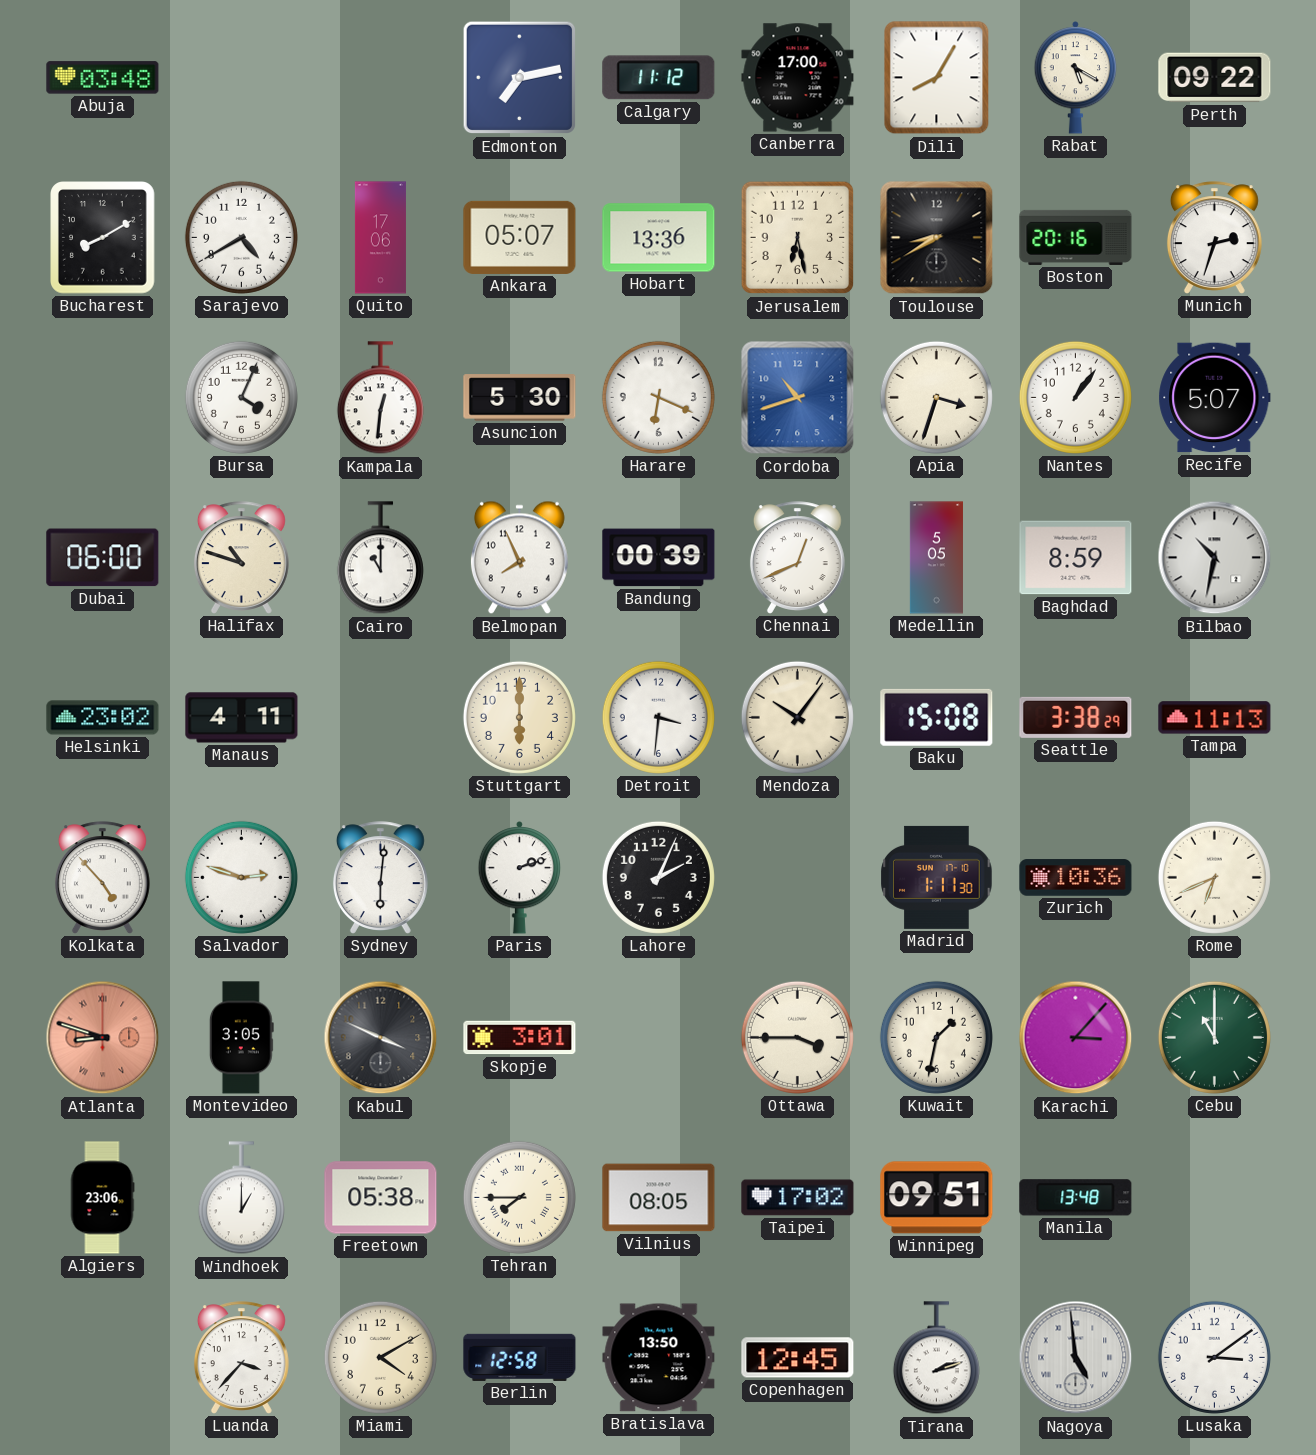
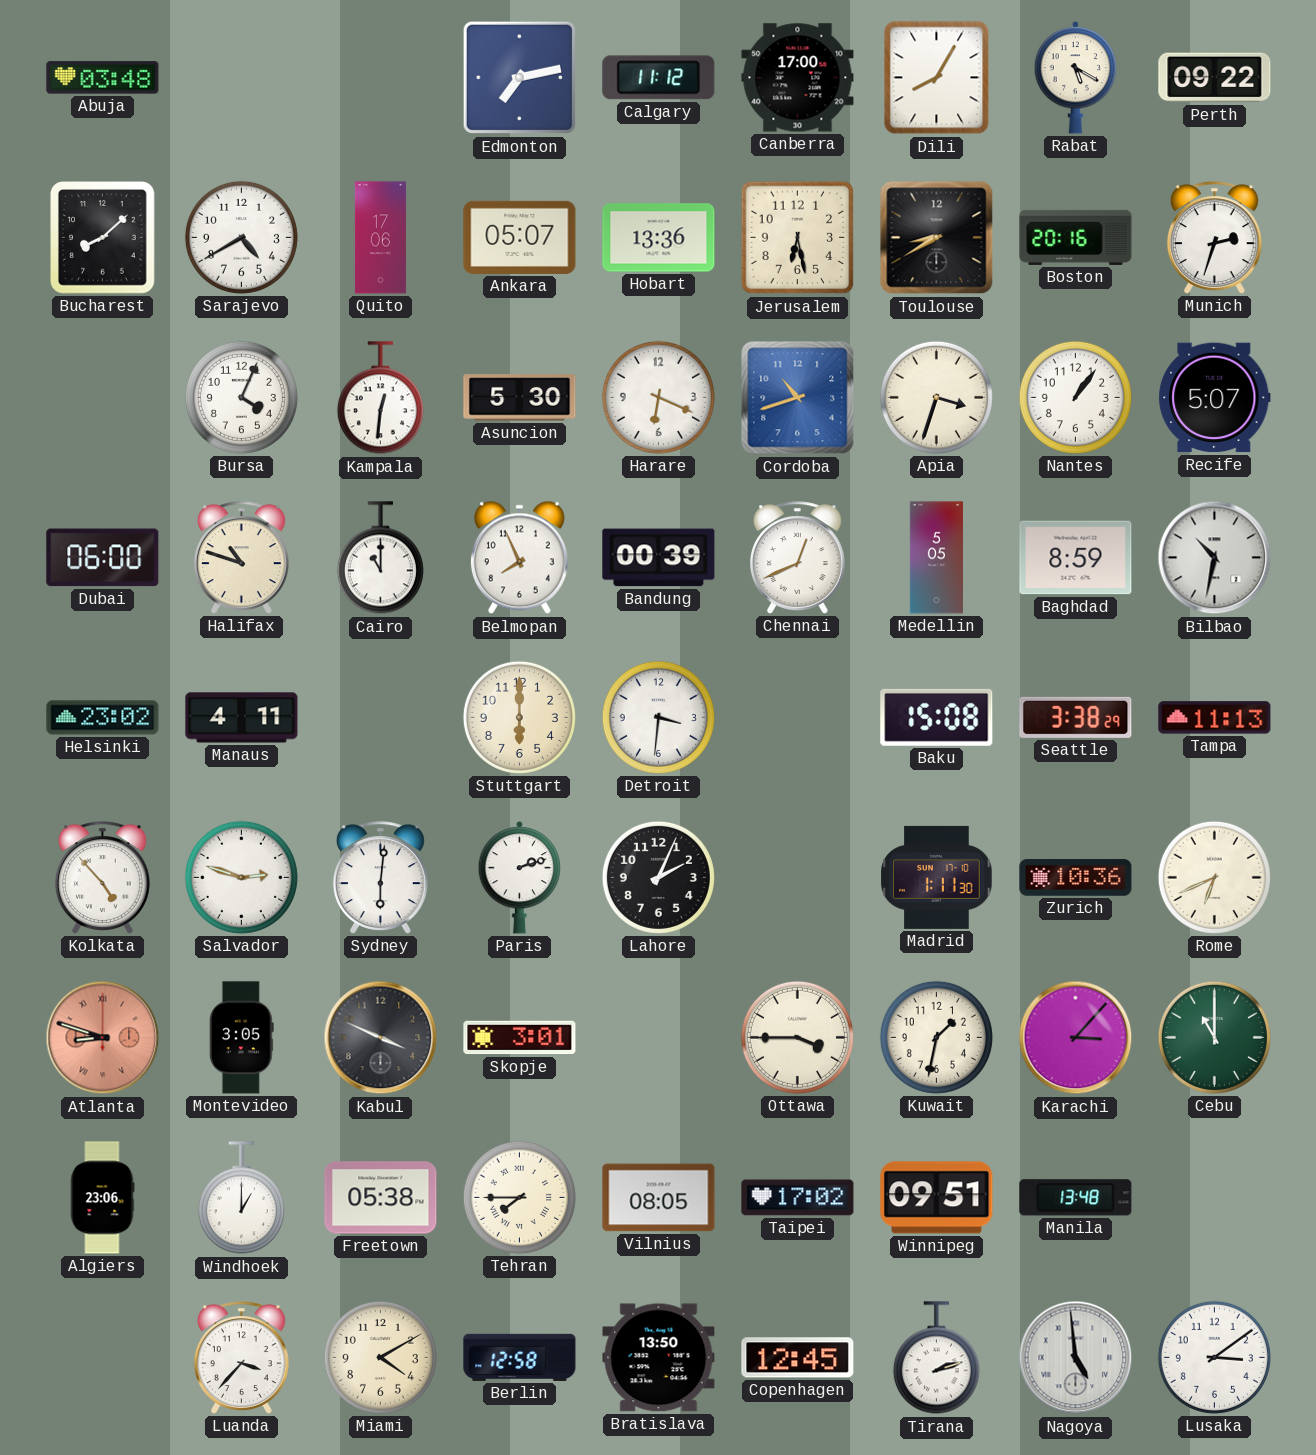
Bucharest: 8:10 -> 8:08
Mendoza: 10:06 -> none
